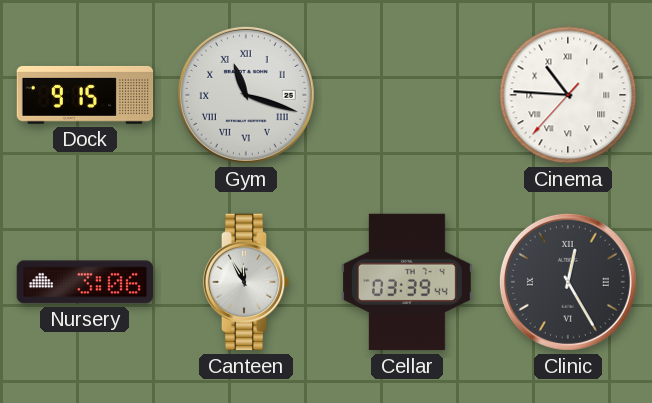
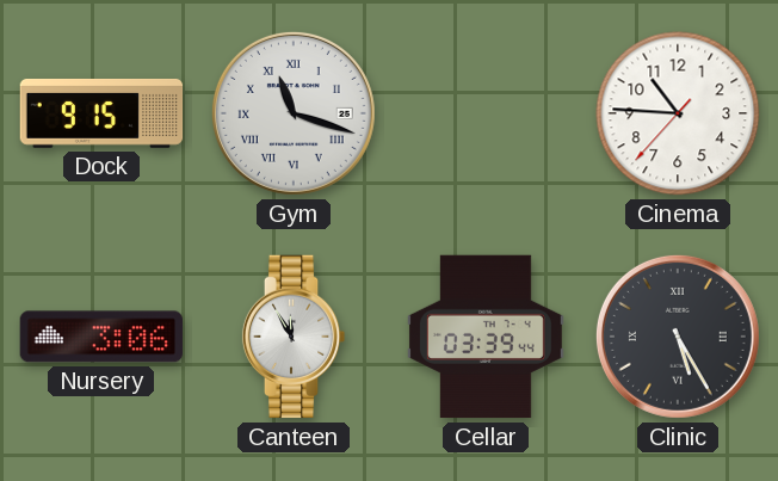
Cinema numerals: Roman -> Arabic
Clinic: 12:25 -> 5:25
